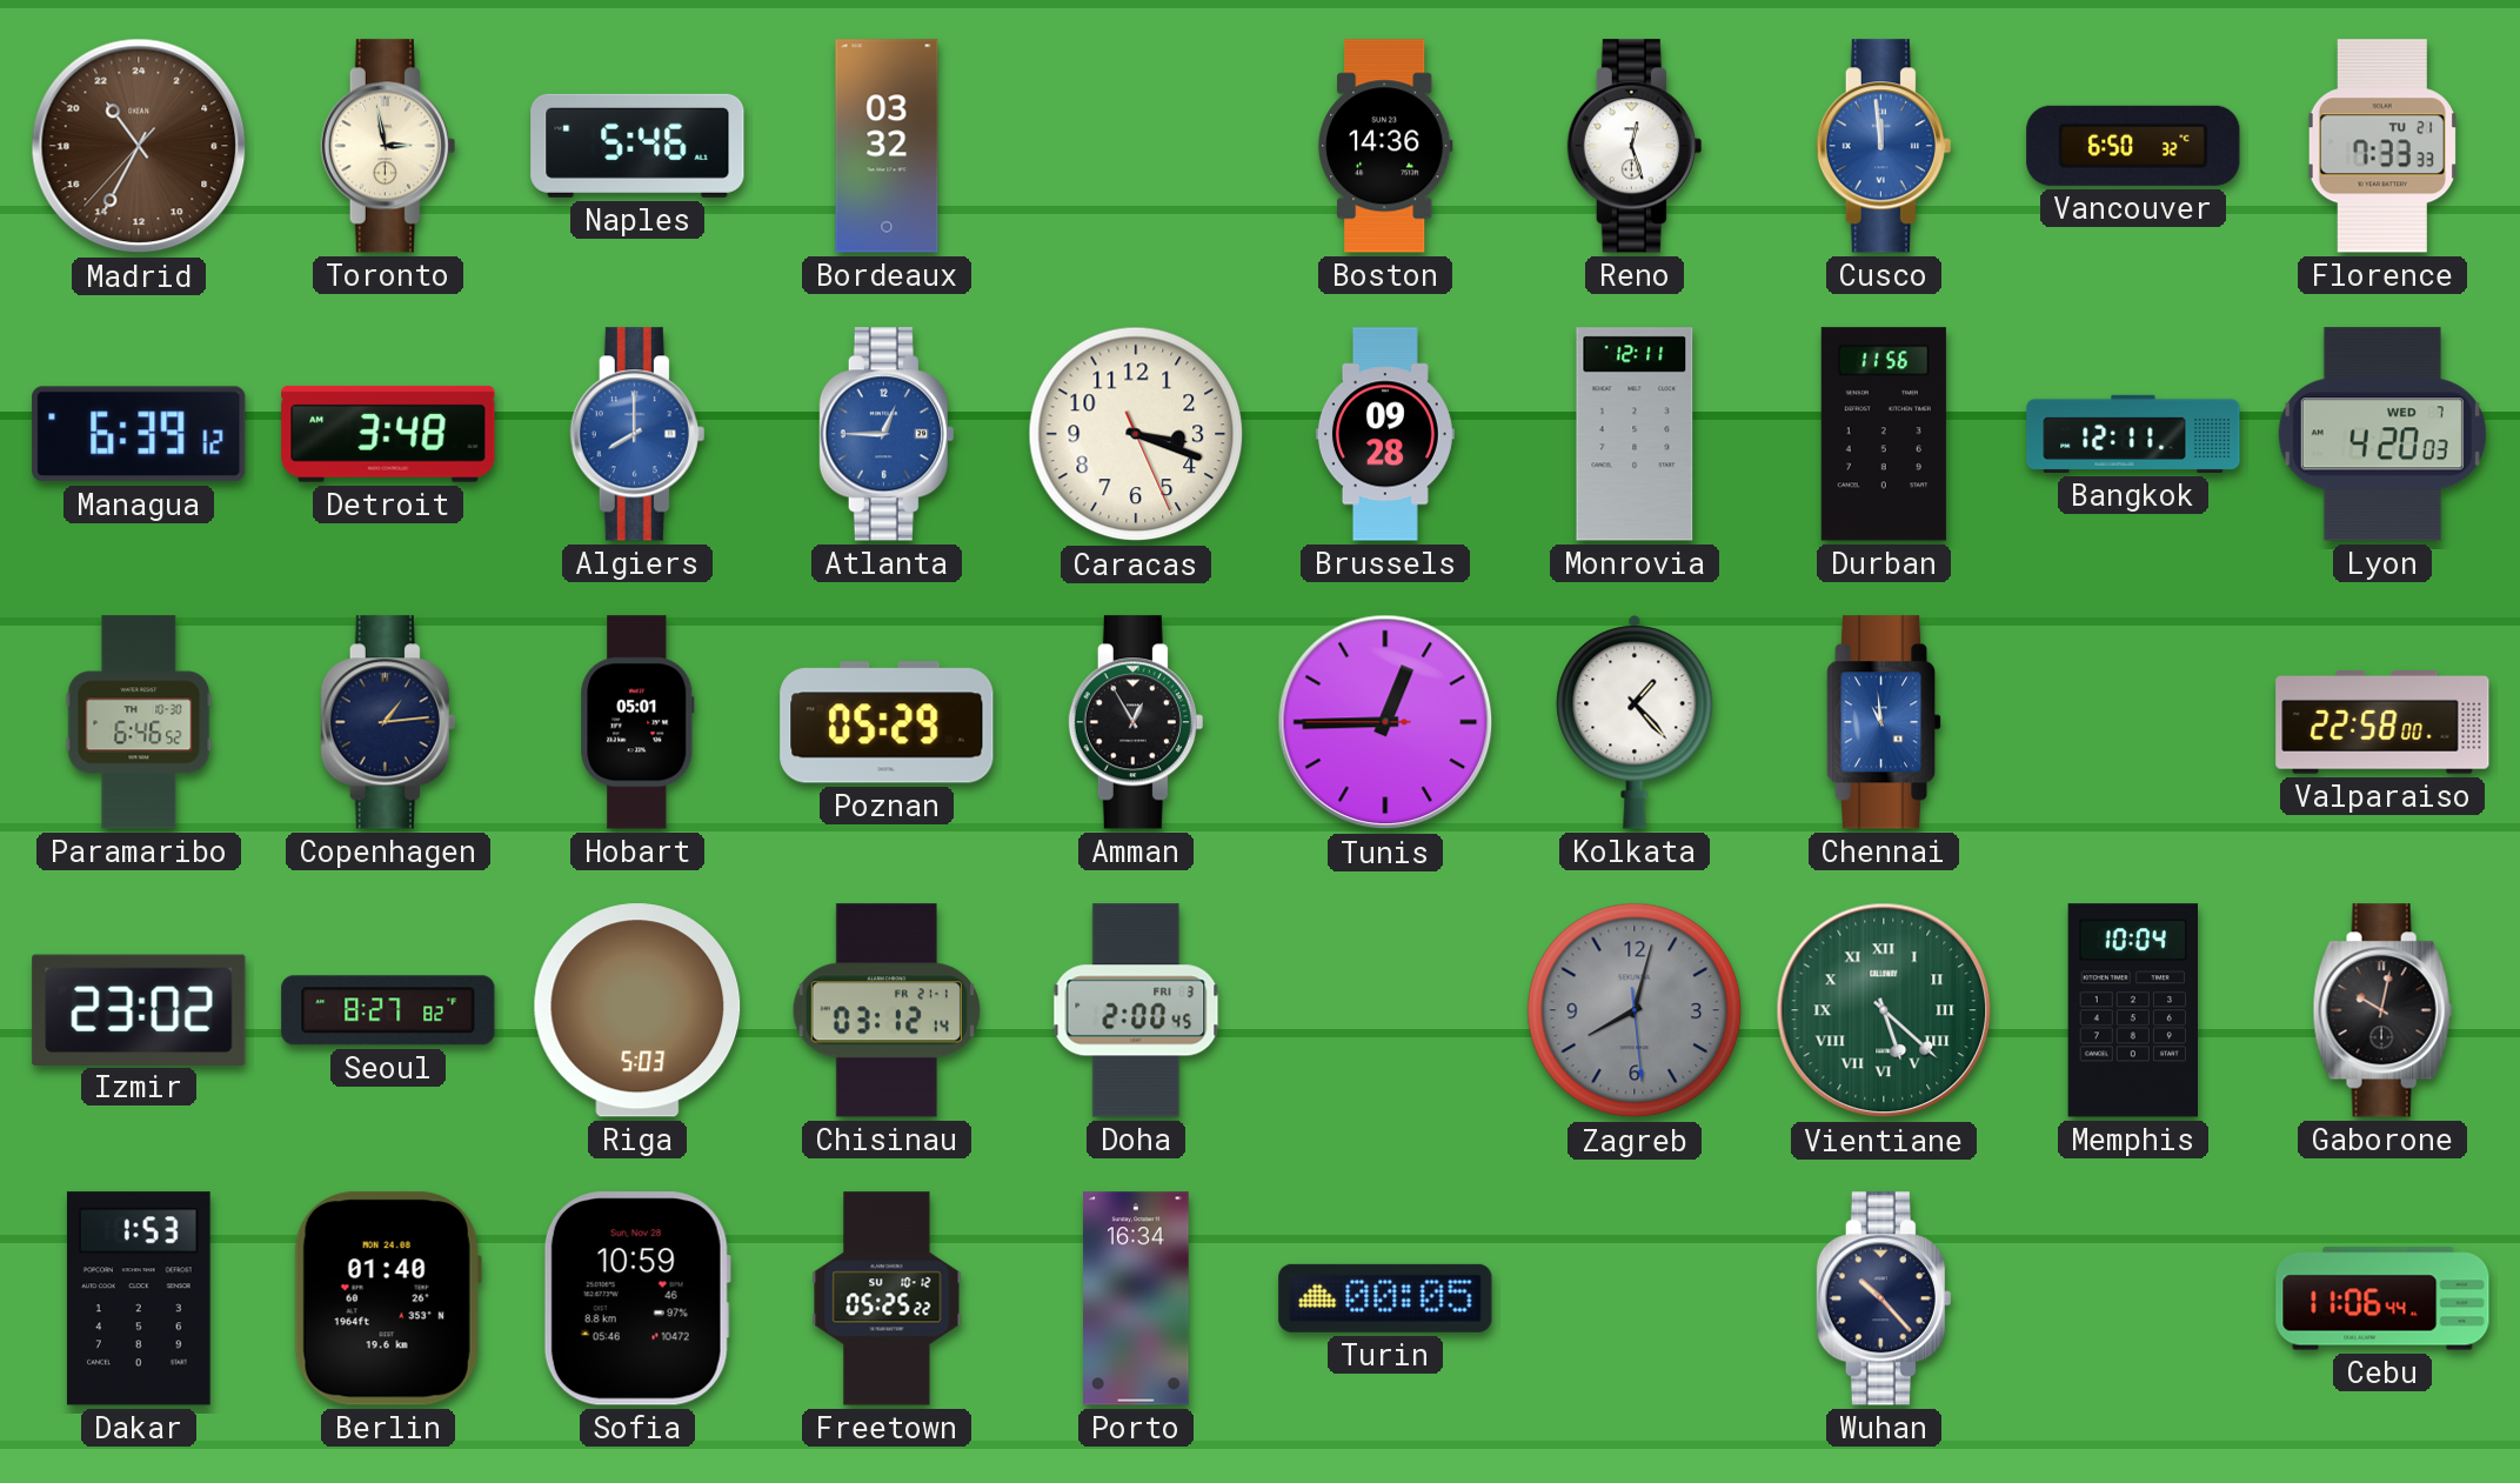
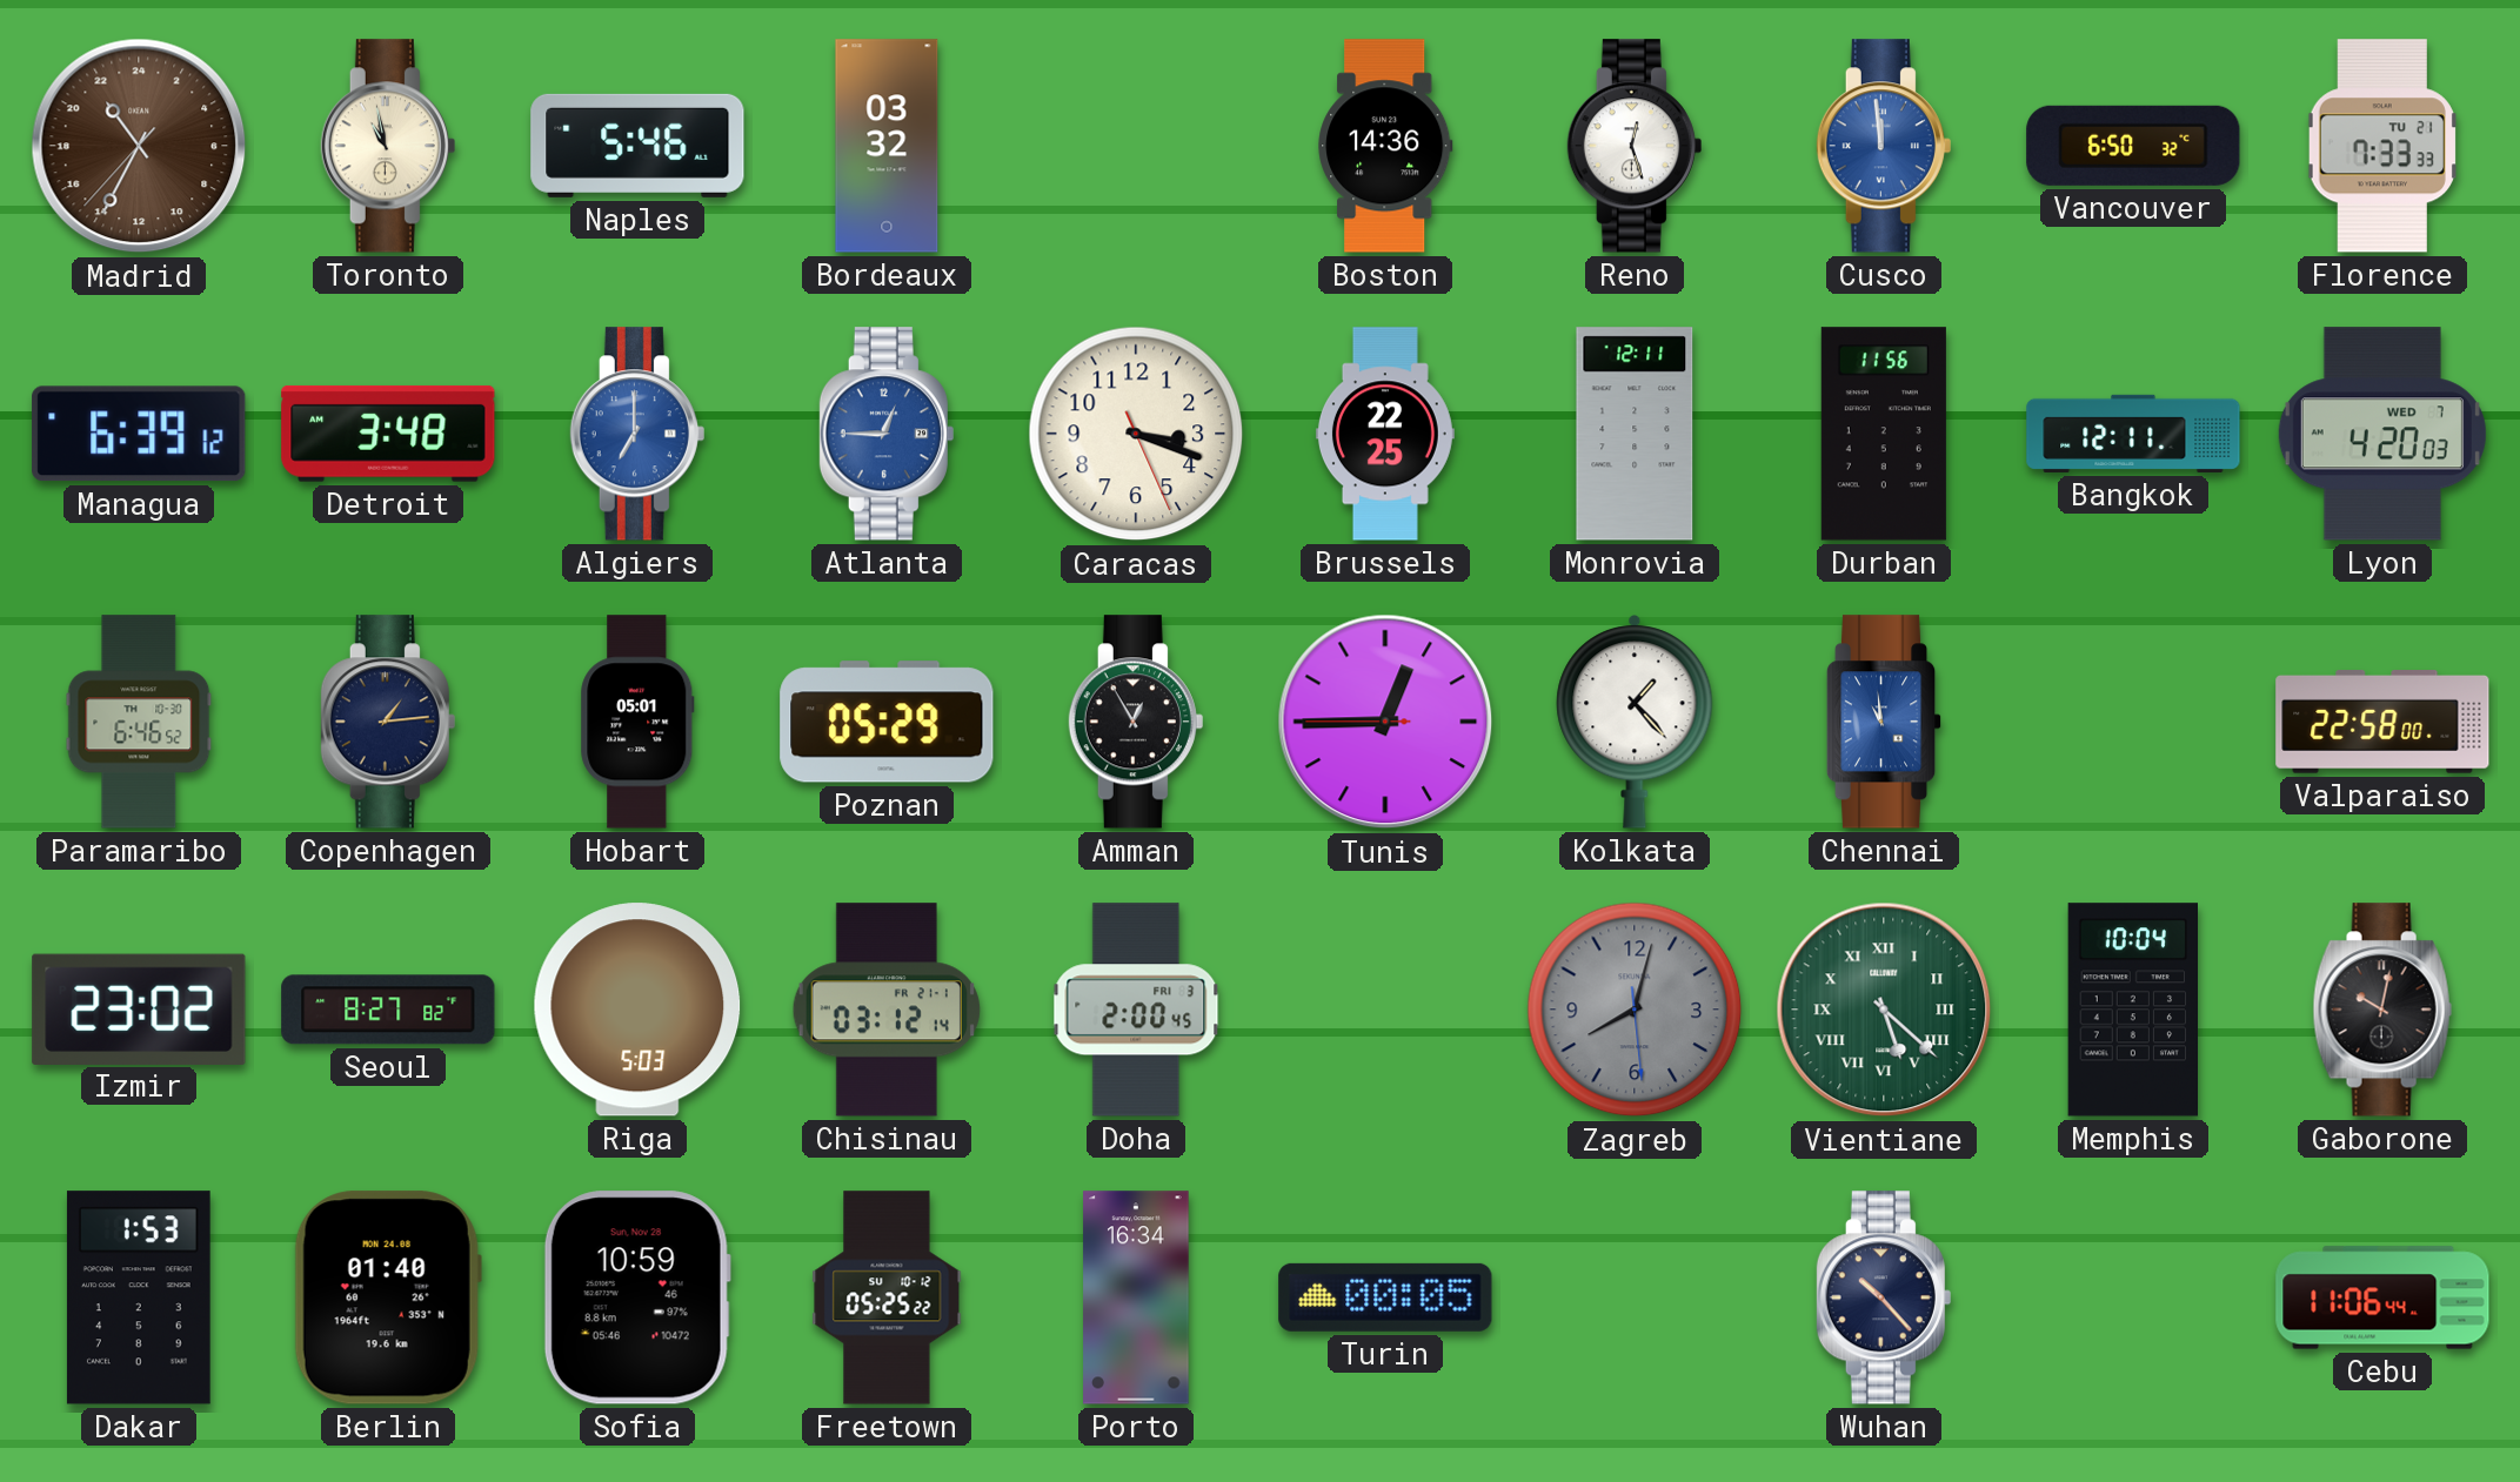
Toronto: 2:58 -> 10:58
Algiers: 8:00 -> 7:00
Brussels: 09:28 -> 22:25
